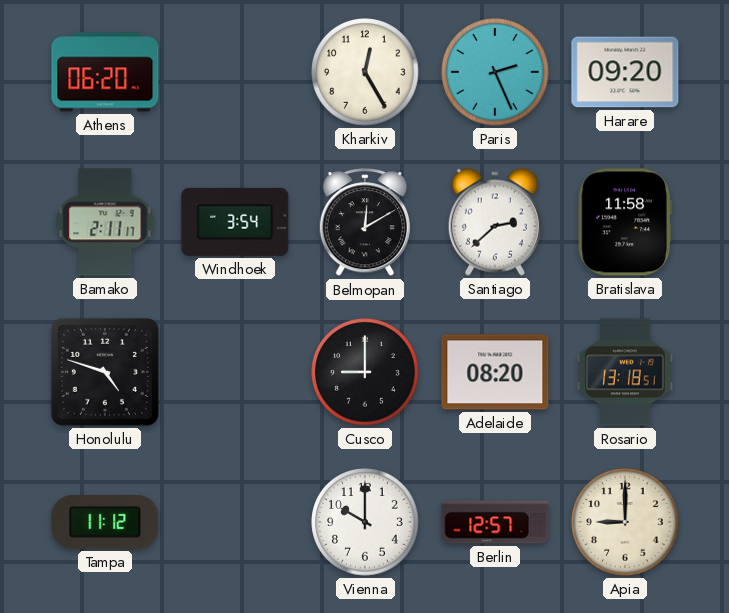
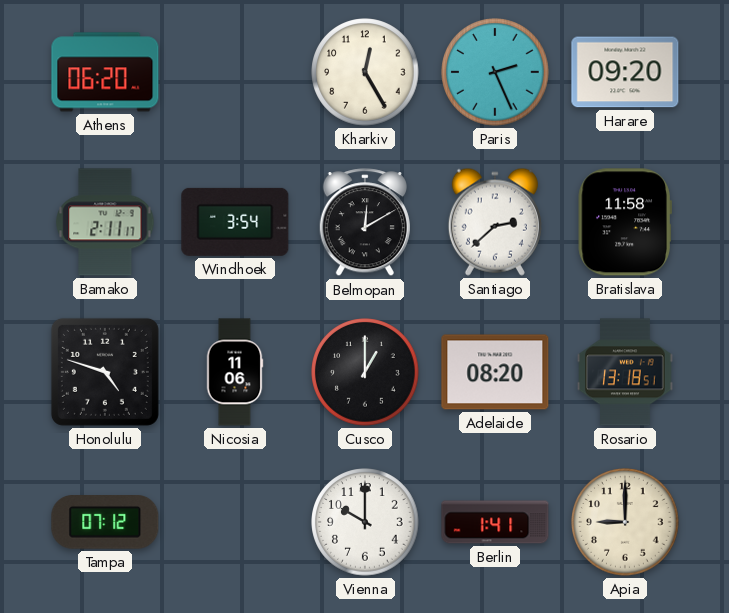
Nicosia: none -> 11:06
Cusco: 9:00 -> 1:00
Tampa: 11:12 -> 07:12
Berlin: 12:57 -> 1:41
